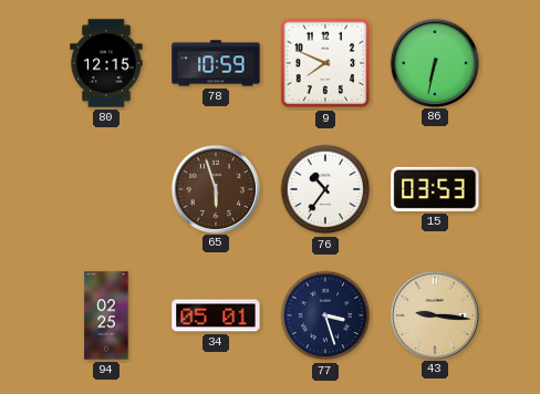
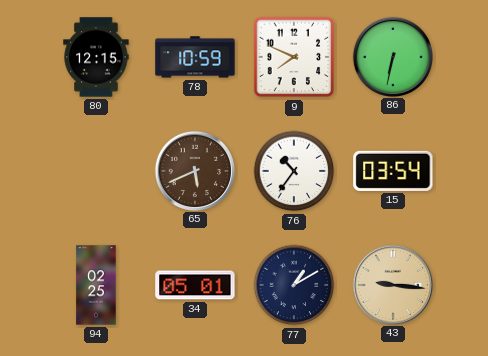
65: 5:57 -> 5:41
15: 03:53 -> 03:54
77: 3:27 -> 1:10
